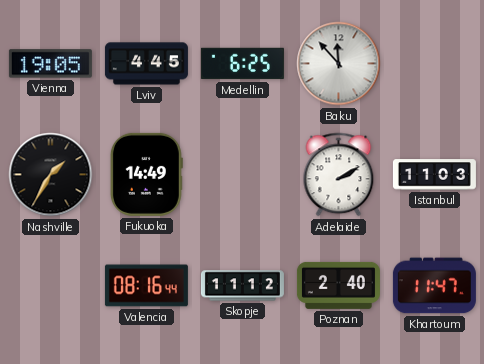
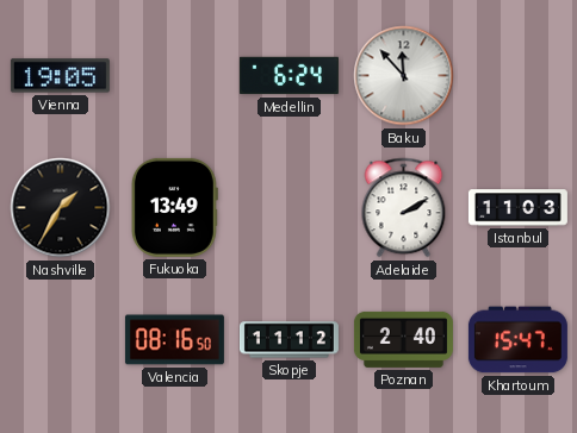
Lviv: 4:45 -> none
Medellin: 6:25 -> 6:24
Fukuoka: 14:49 -> 13:49
Valencia: 08:16:44 -> 08:16:50
Khartoum: 11:47 -> 15:47
